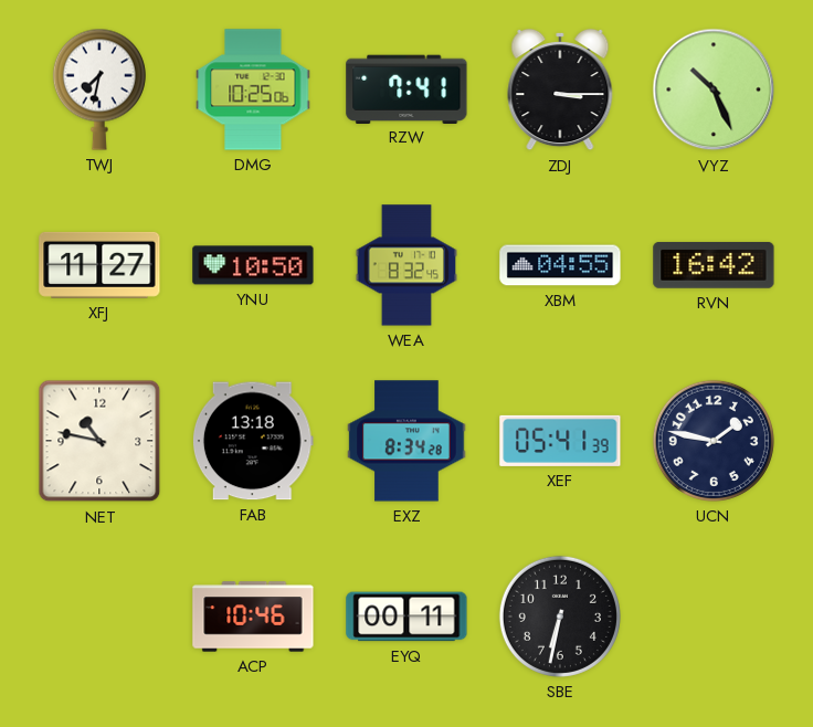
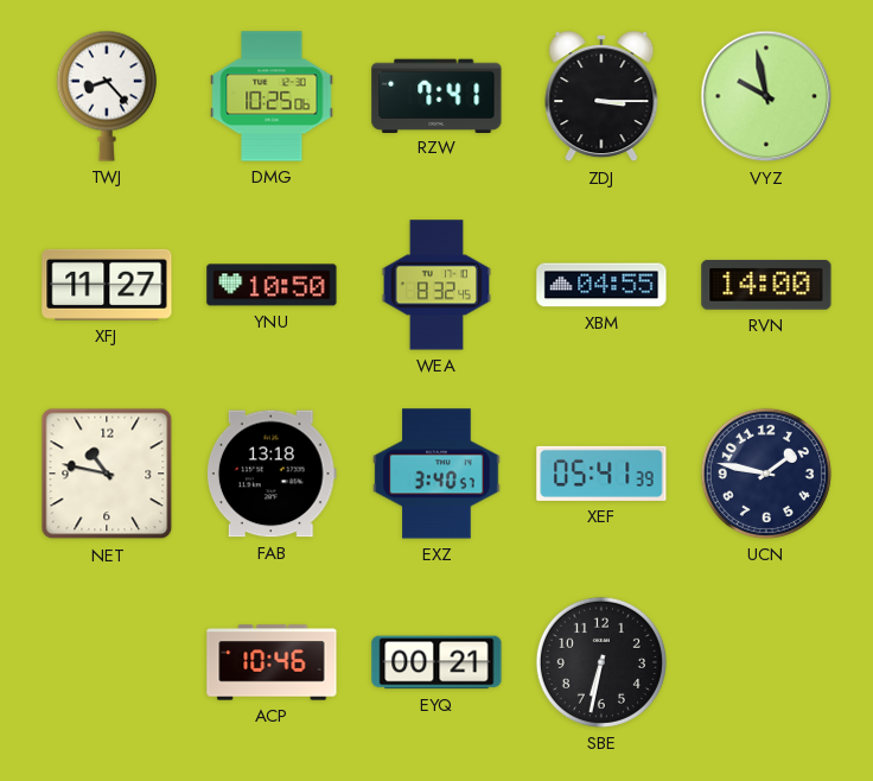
TWJ: 7:32 -> 8:23
VYZ: 10:26 -> 9:58
RVN: 16:42 -> 14:00
EXZ: 8:34 -> 3:40
EYQ: 00:11 -> 00:21
